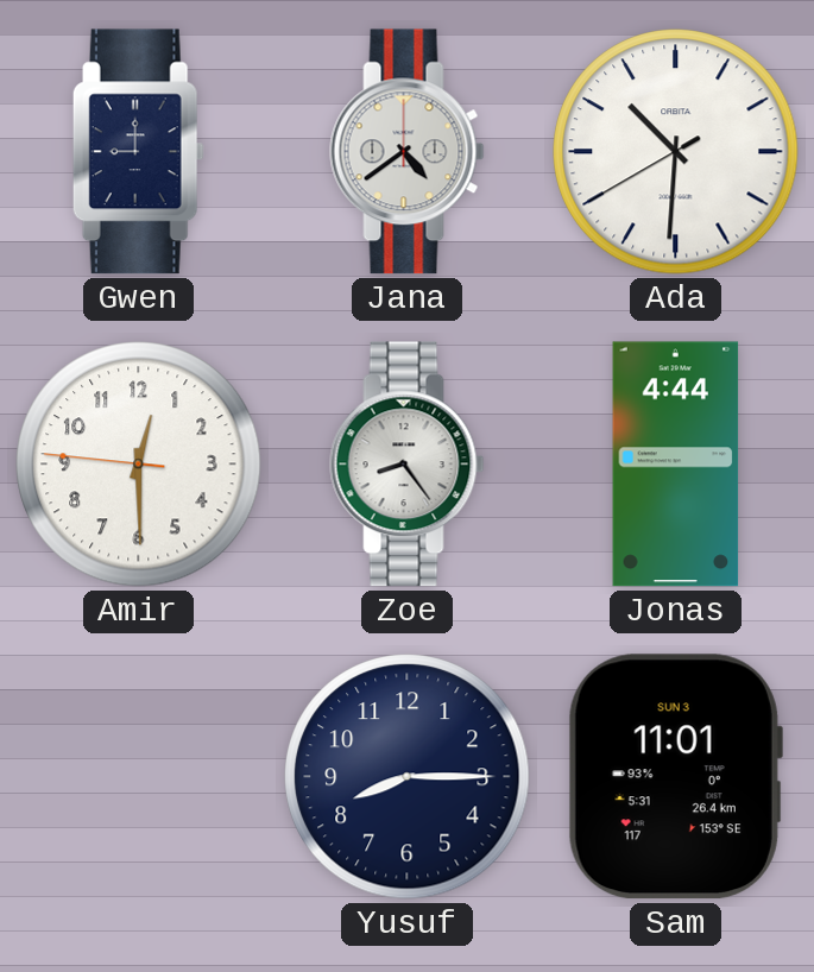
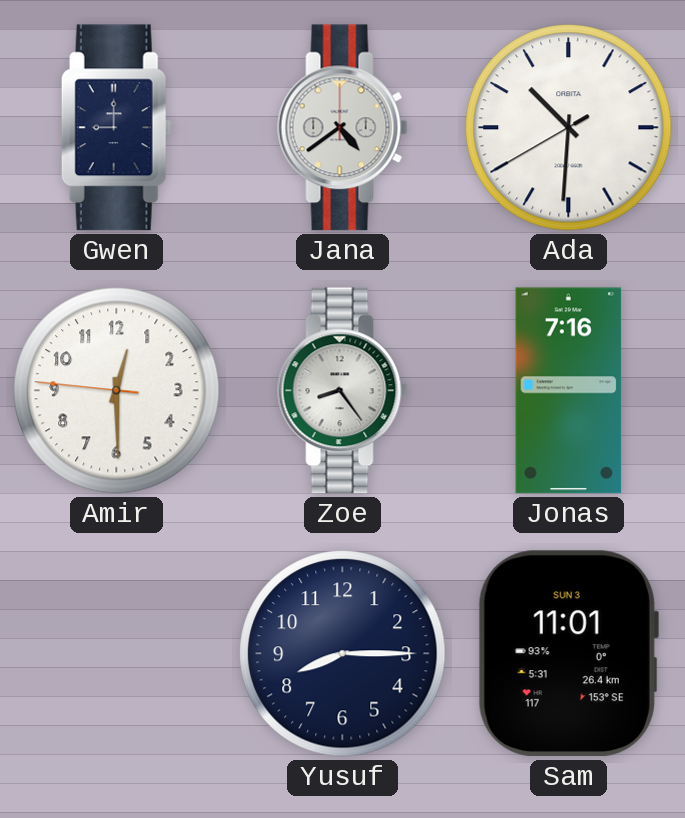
Jonas: 4:44 -> 7:16
